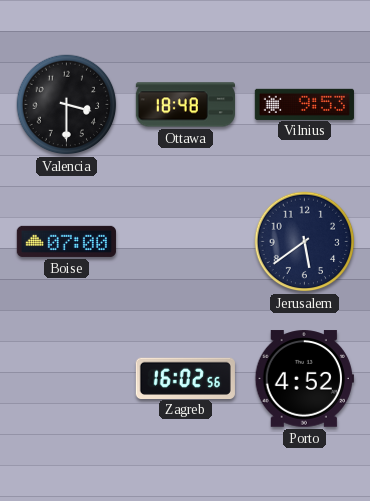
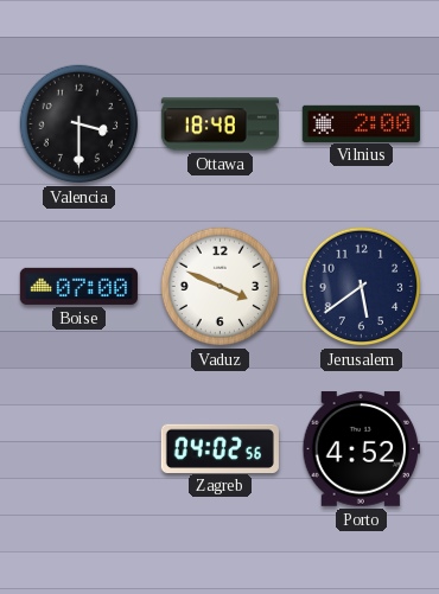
Vilnius: 9:53 -> 2:00
Vaduz: none -> 3:49
Zagreb: 16:02 -> 04:02
